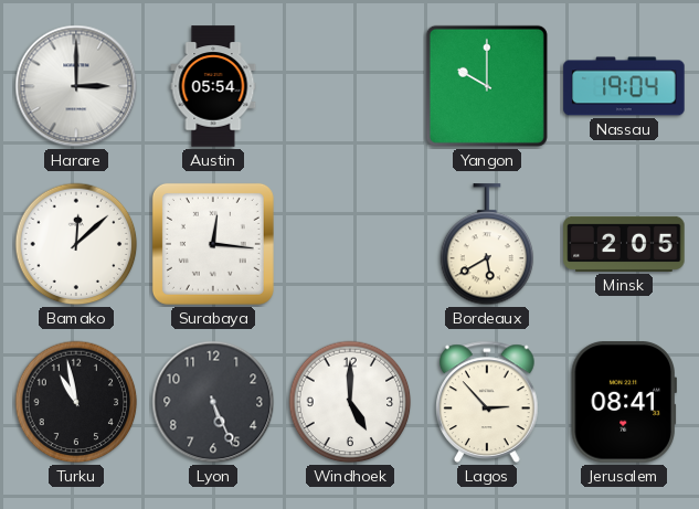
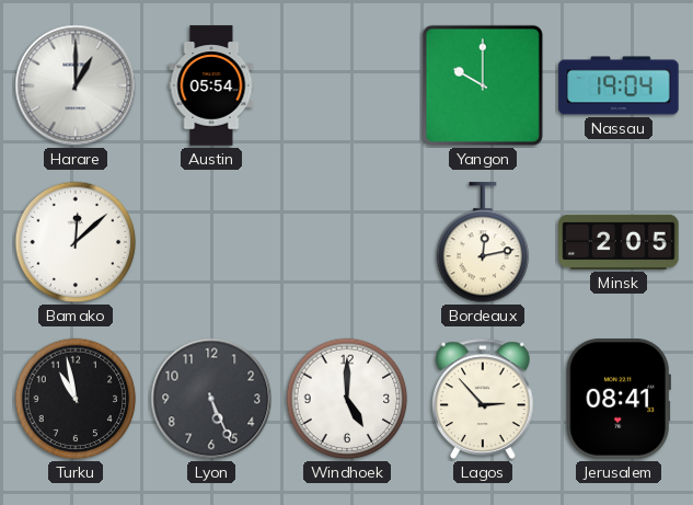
Harare: 3:00 -> 1:00
Surabaya: 12:16 -> none
Bordeaux: 5:40 -> 12:13
